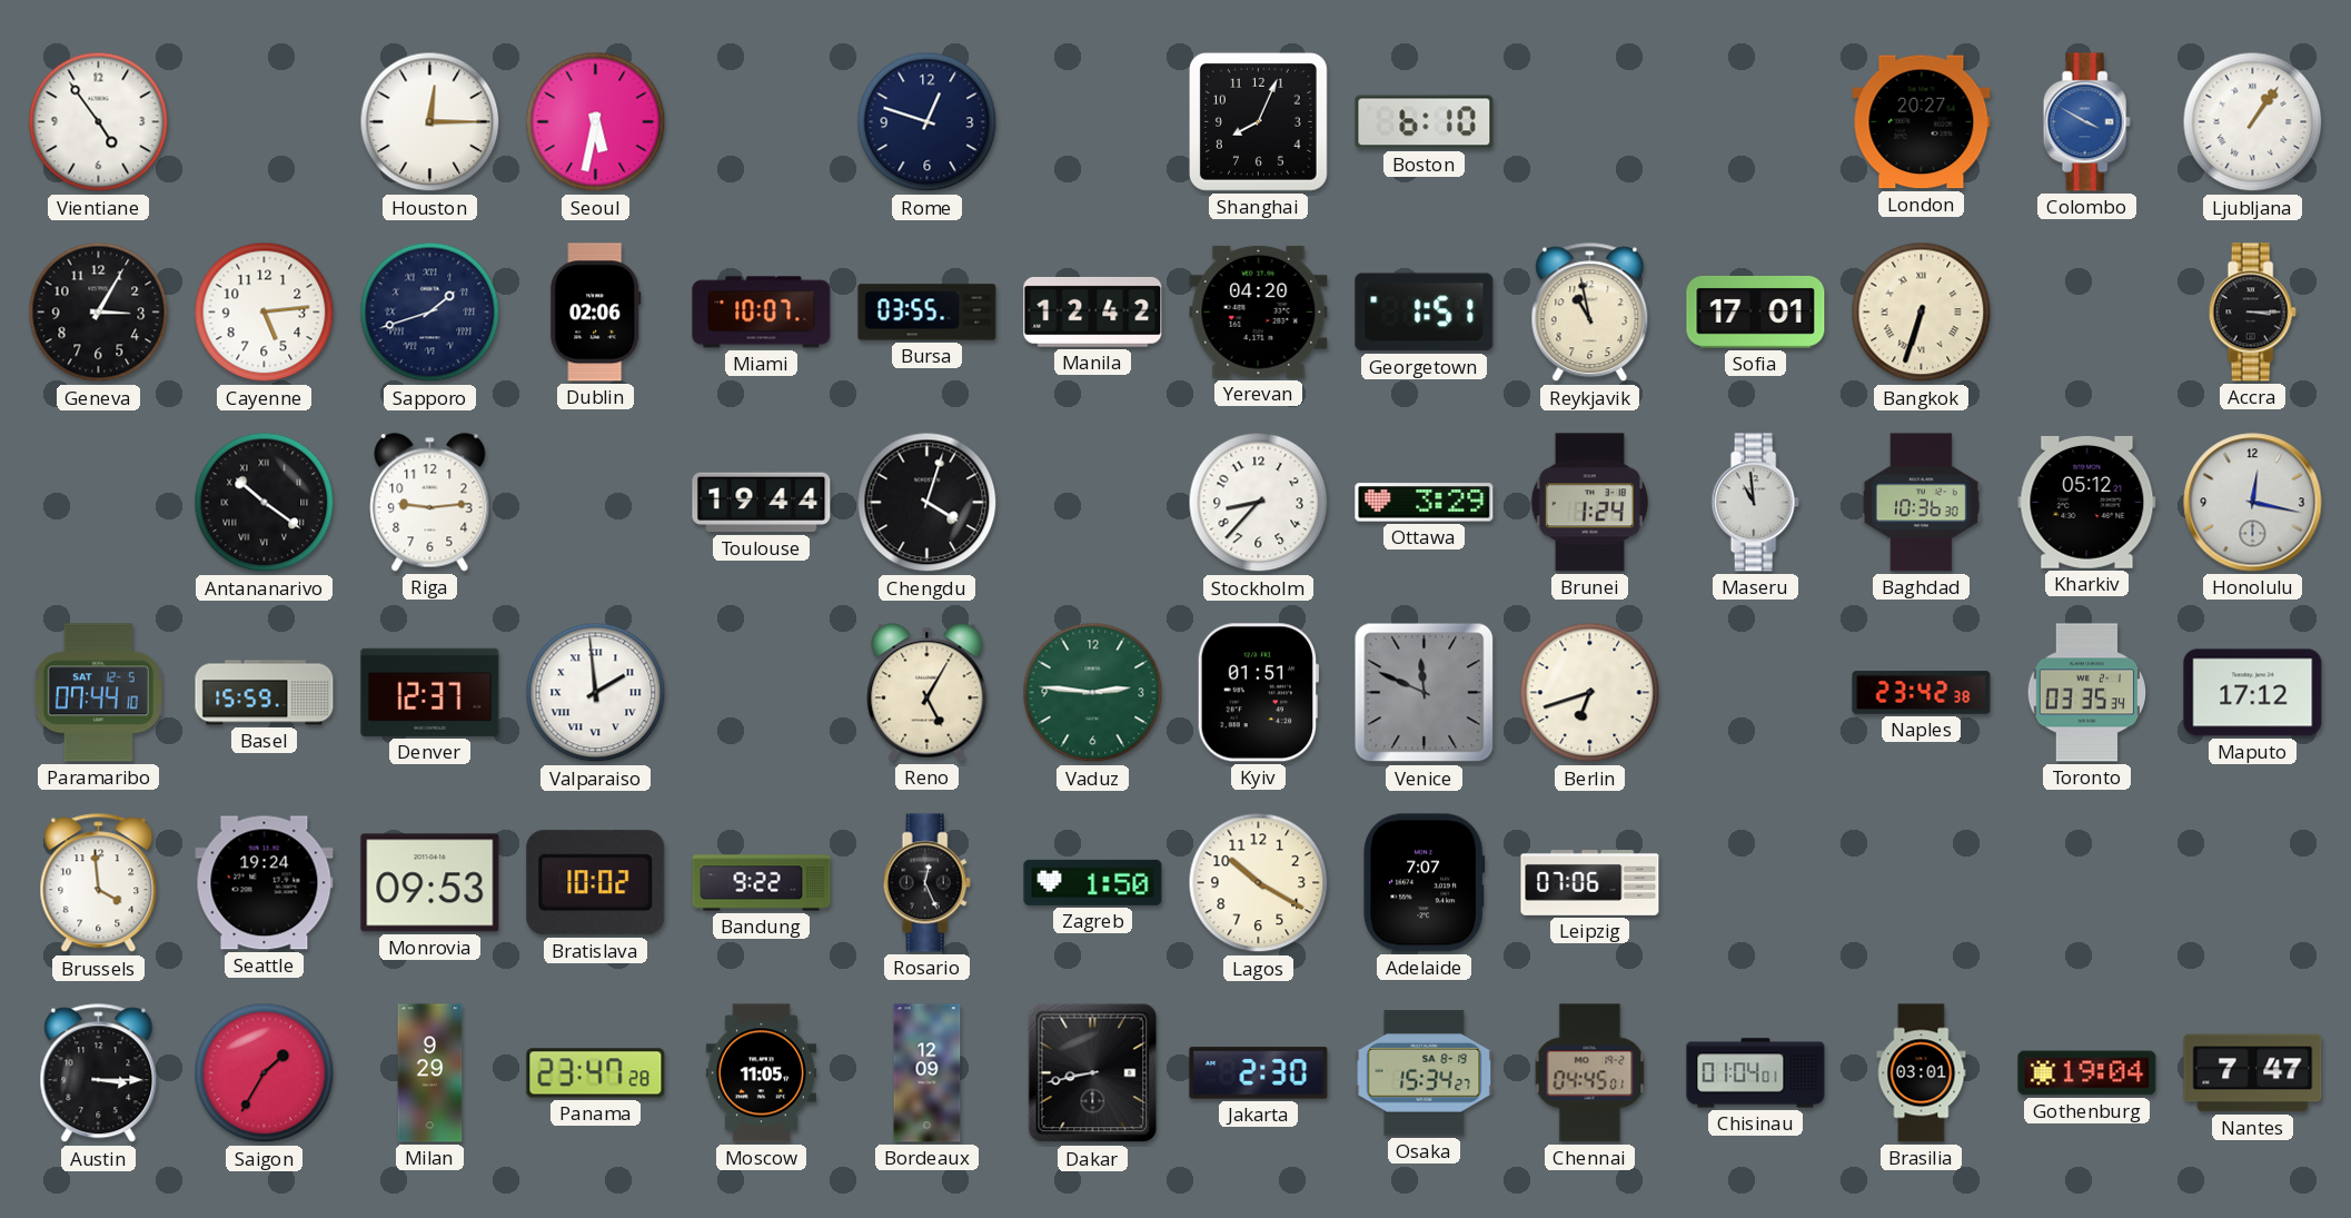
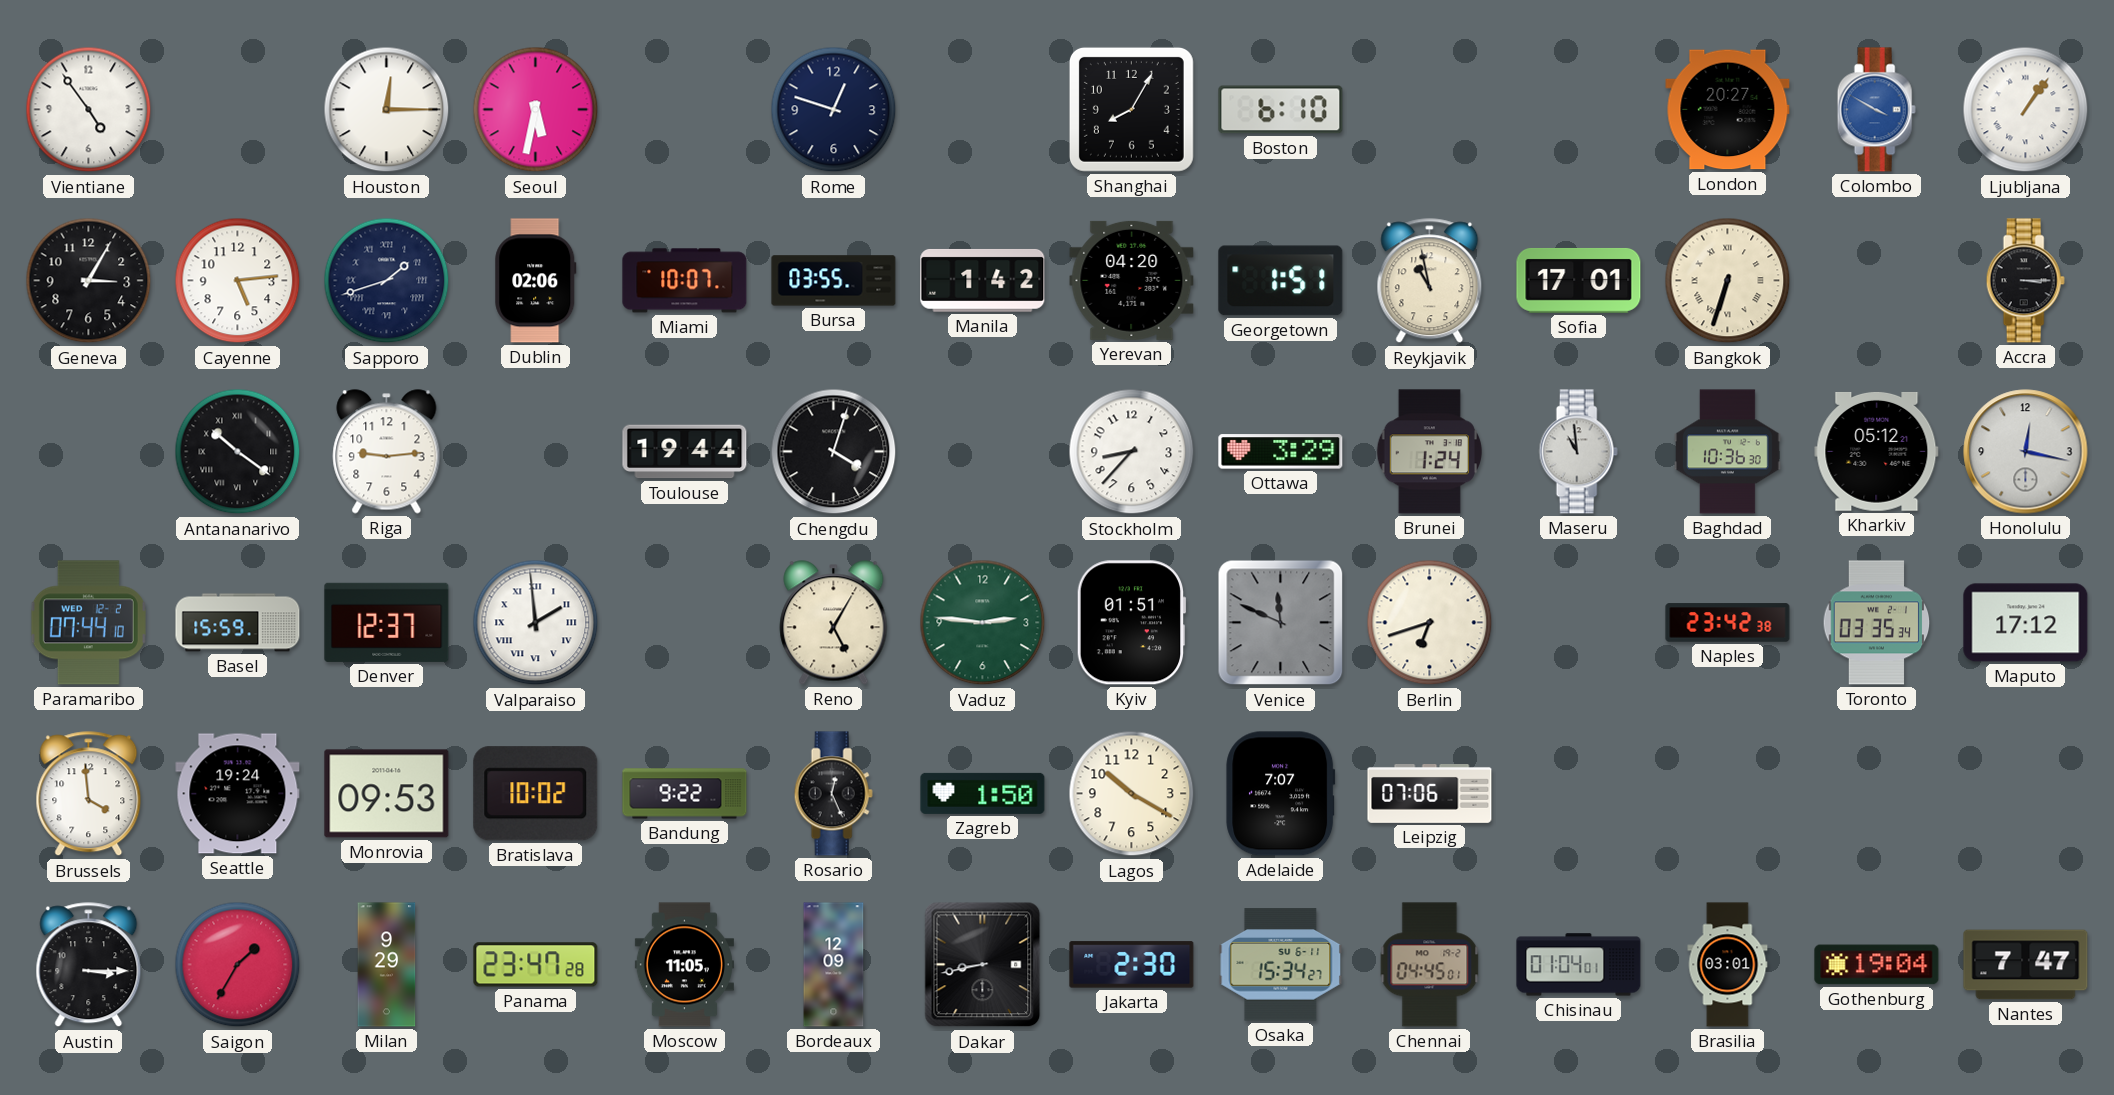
Shanghai: 8:04 -> 8:05
Manila: 12:42 -> 1:42
Paramaribo date: SAT 12-5 -> WED 12-2
Osaka date: SA 8-19 -> SU 6-11
